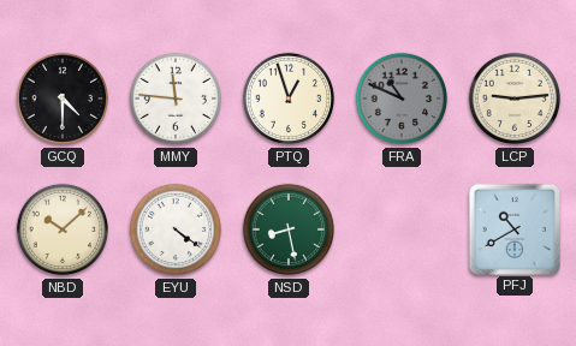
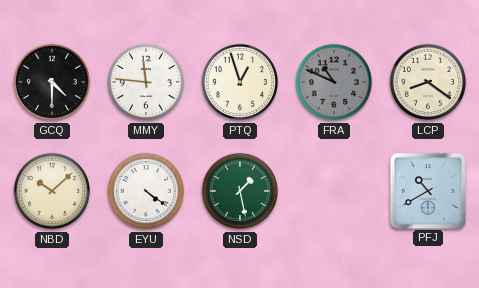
LCP: 9:14 -> 8:21
NSD: 8:28 -> 1:28
